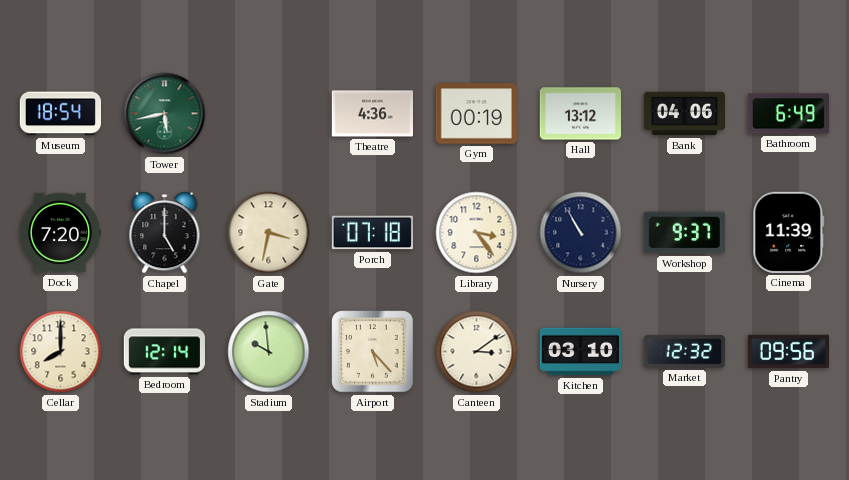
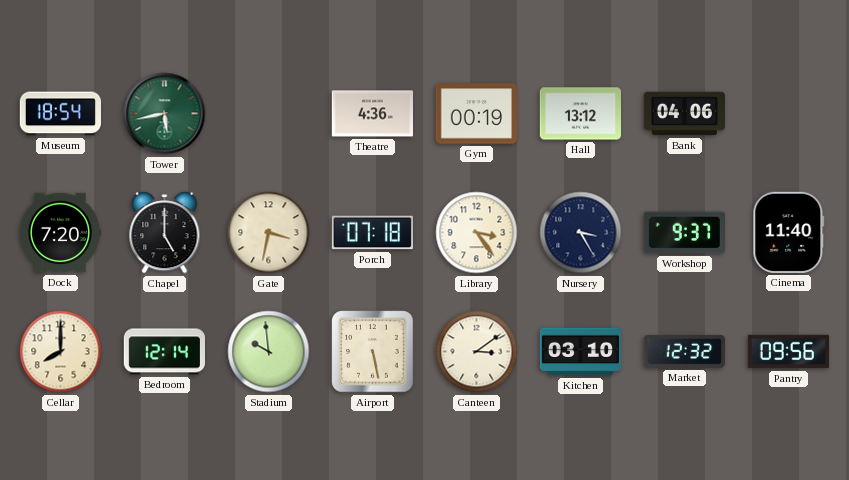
Bathroom: 6:49 -> none
Nursery: 10:55 -> 3:25
Cinema: 11:39 -> 11:40
Airport: 5:23 -> 5:28
